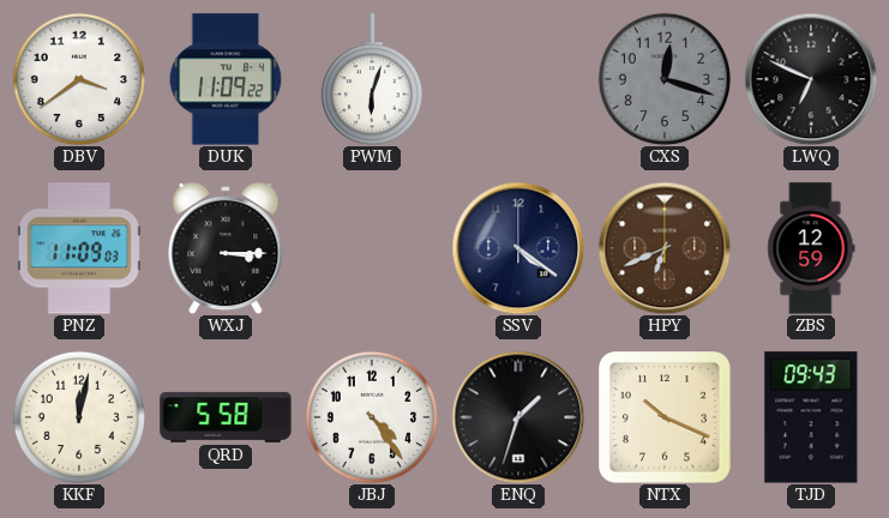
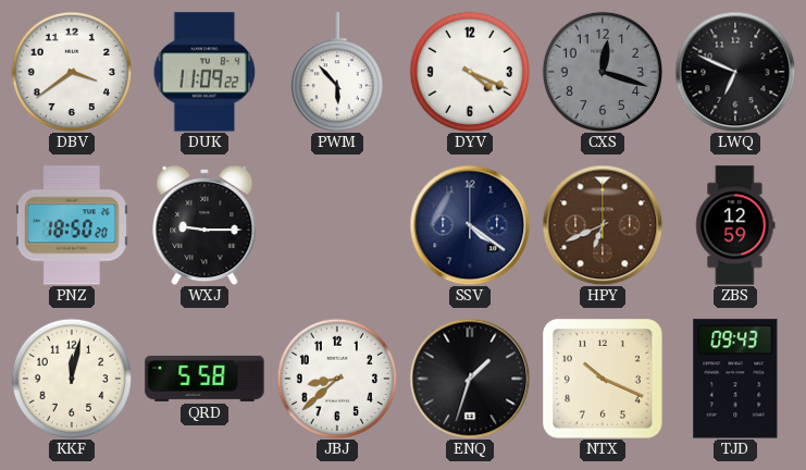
PWM: 6:03 -> 5:53
DYV: none -> 4:19
PNZ: 11:09 -> 18:50
WXJ: 3:15 -> 9:15
JBJ: 4:24 -> 8:38
